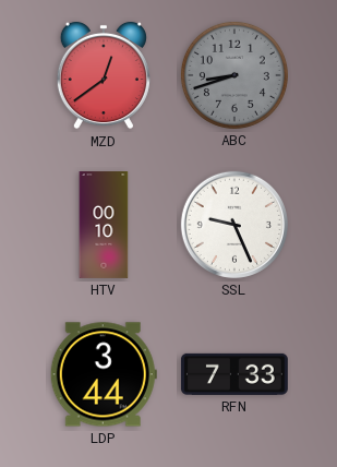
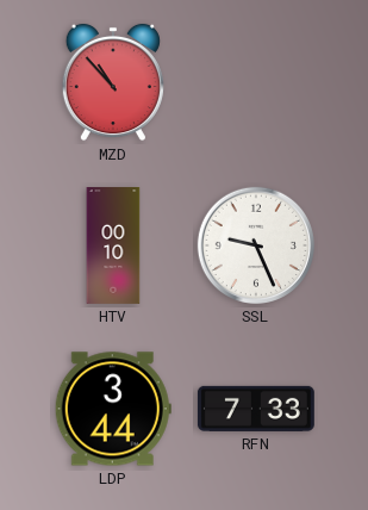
MZD: 12:39 -> 10:53
ABC: 8:42 -> none
